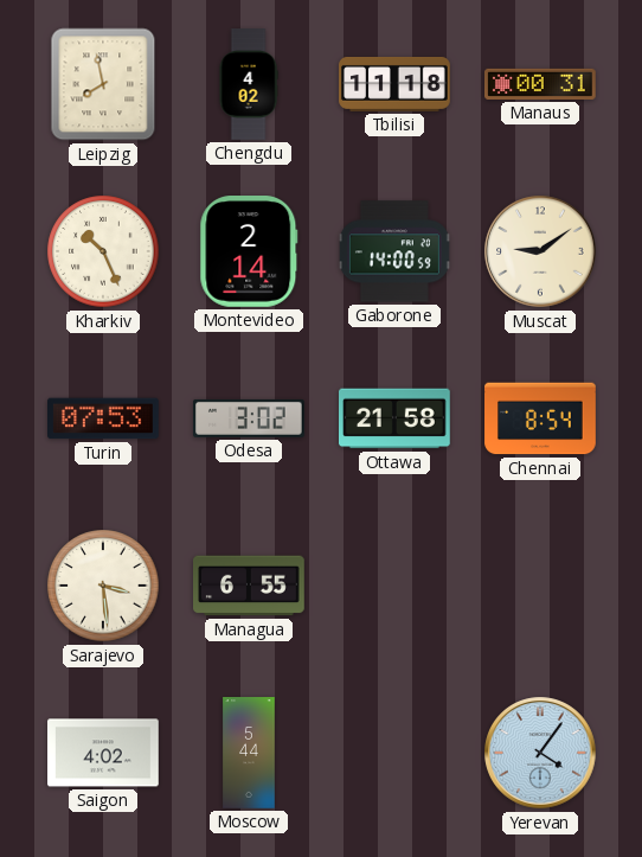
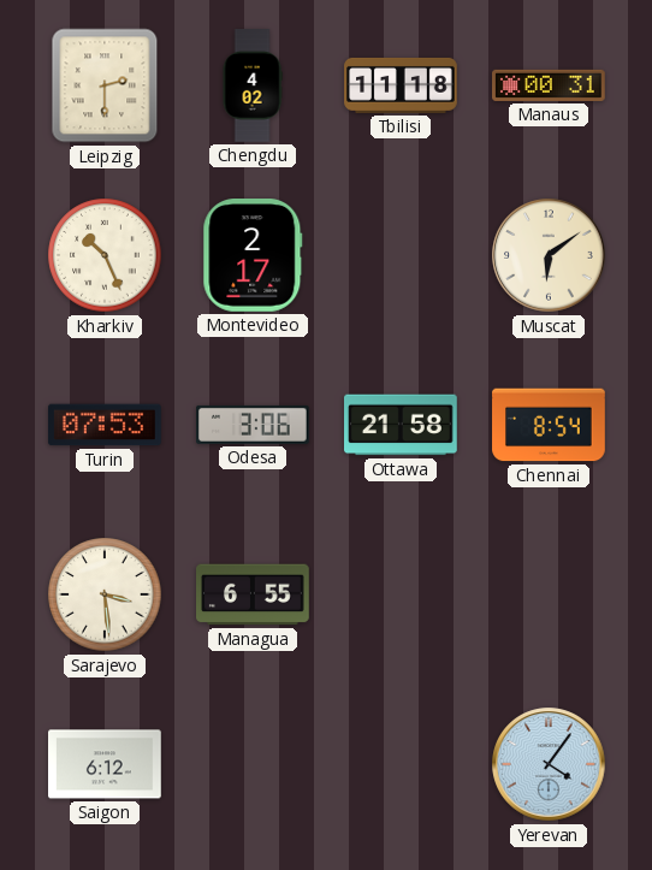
Leipzig: 7:58 -> 2:30
Montevideo: 2:14 -> 2:17
Gaborone: 14:00 -> none
Muscat: 9:09 -> 6:09
Odesa: 3:02 -> 3:06
Saigon: 4:02 -> 6:12
Moscow: 5:44 -> none
